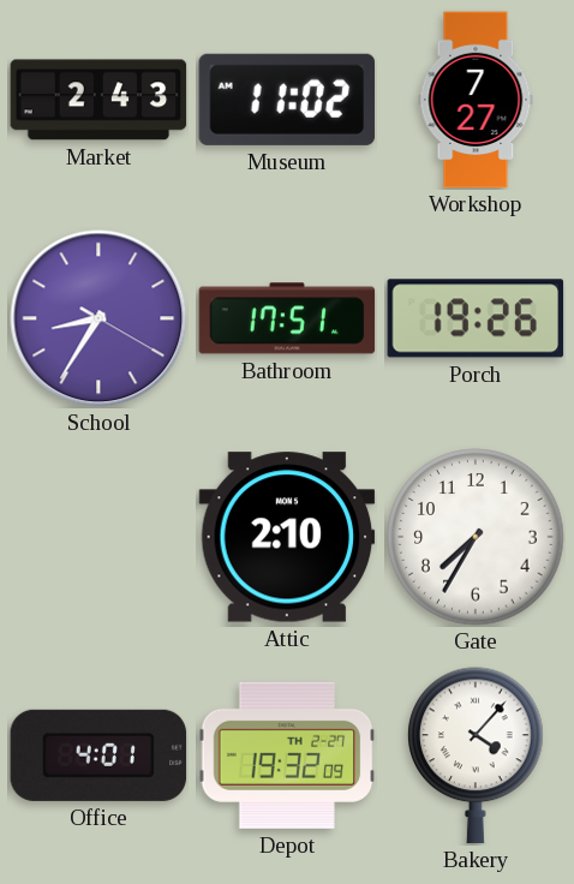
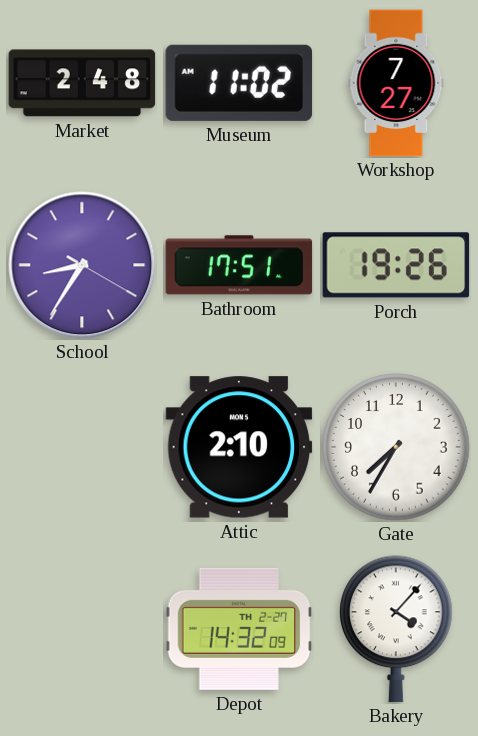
Market: 2:43 -> 2:48
Office: 4:01 -> none
Depot: 19:32 -> 14:32
